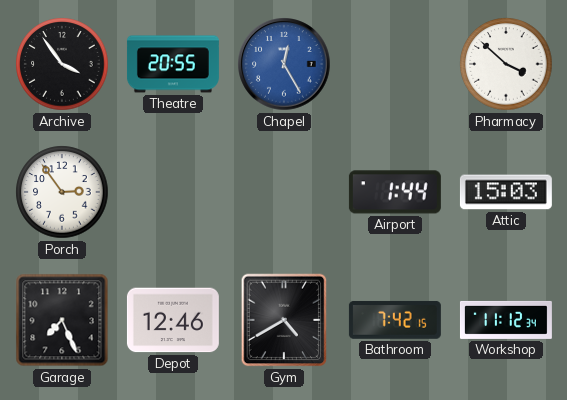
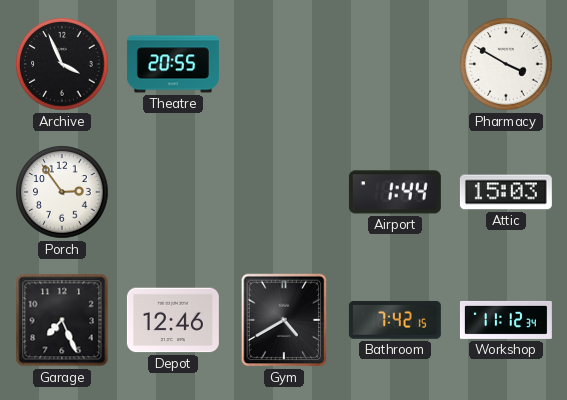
Archive: 3:54 -> 3:56
Chapel: 12:25 -> none
Pharmacy: 3:52 -> 3:50
